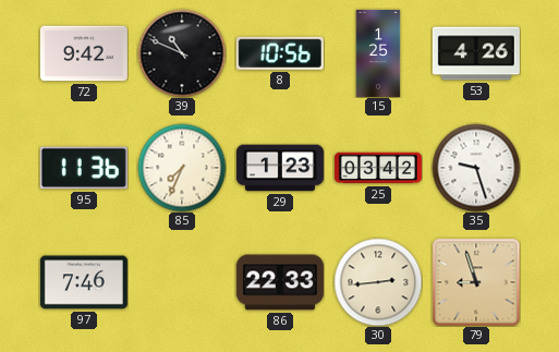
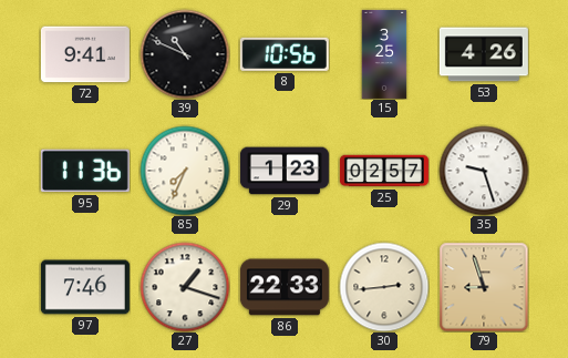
72: 9:42 -> 9:41
15: 1:25 -> 3:25
25: 03:42 -> 02:57
27: none -> 1:18
